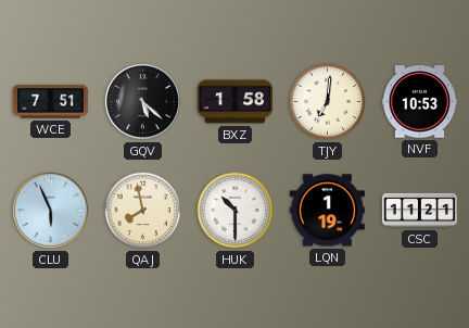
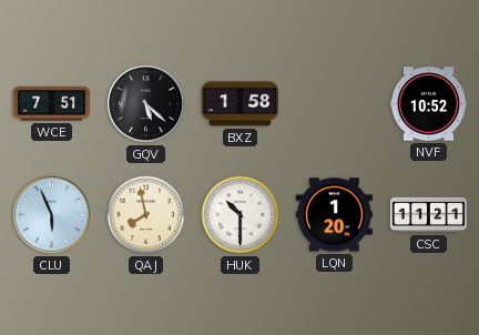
TJY: 7:01 -> none
NVF: 10:53 -> 10:52
LQN: 1:19 -> 1:20
